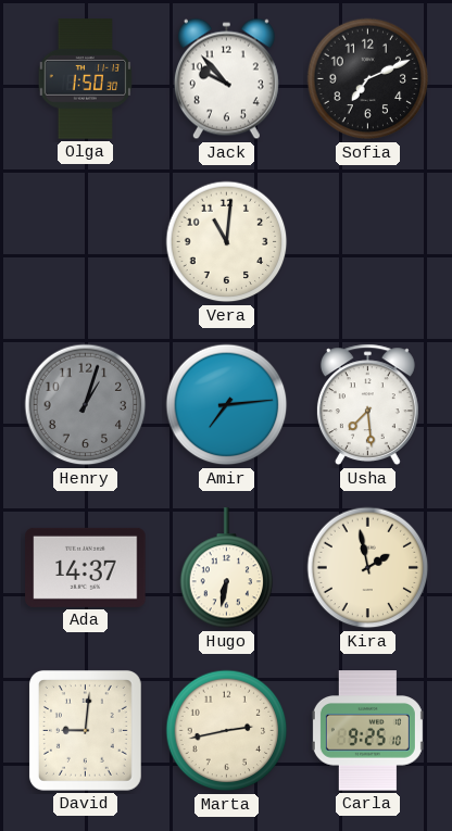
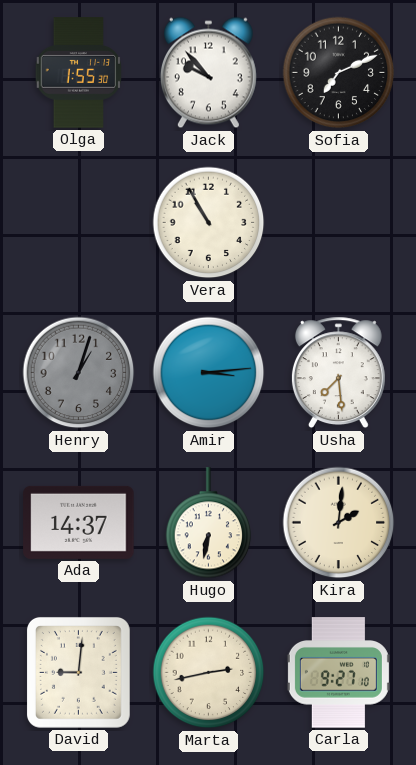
Olga: 1:50 -> 1:55
Vera: 11:01 -> 10:55
Amir: 7:14 -> 3:14
Kira: 1:58 -> 2:01
Carla: 9:25 -> 9:27
